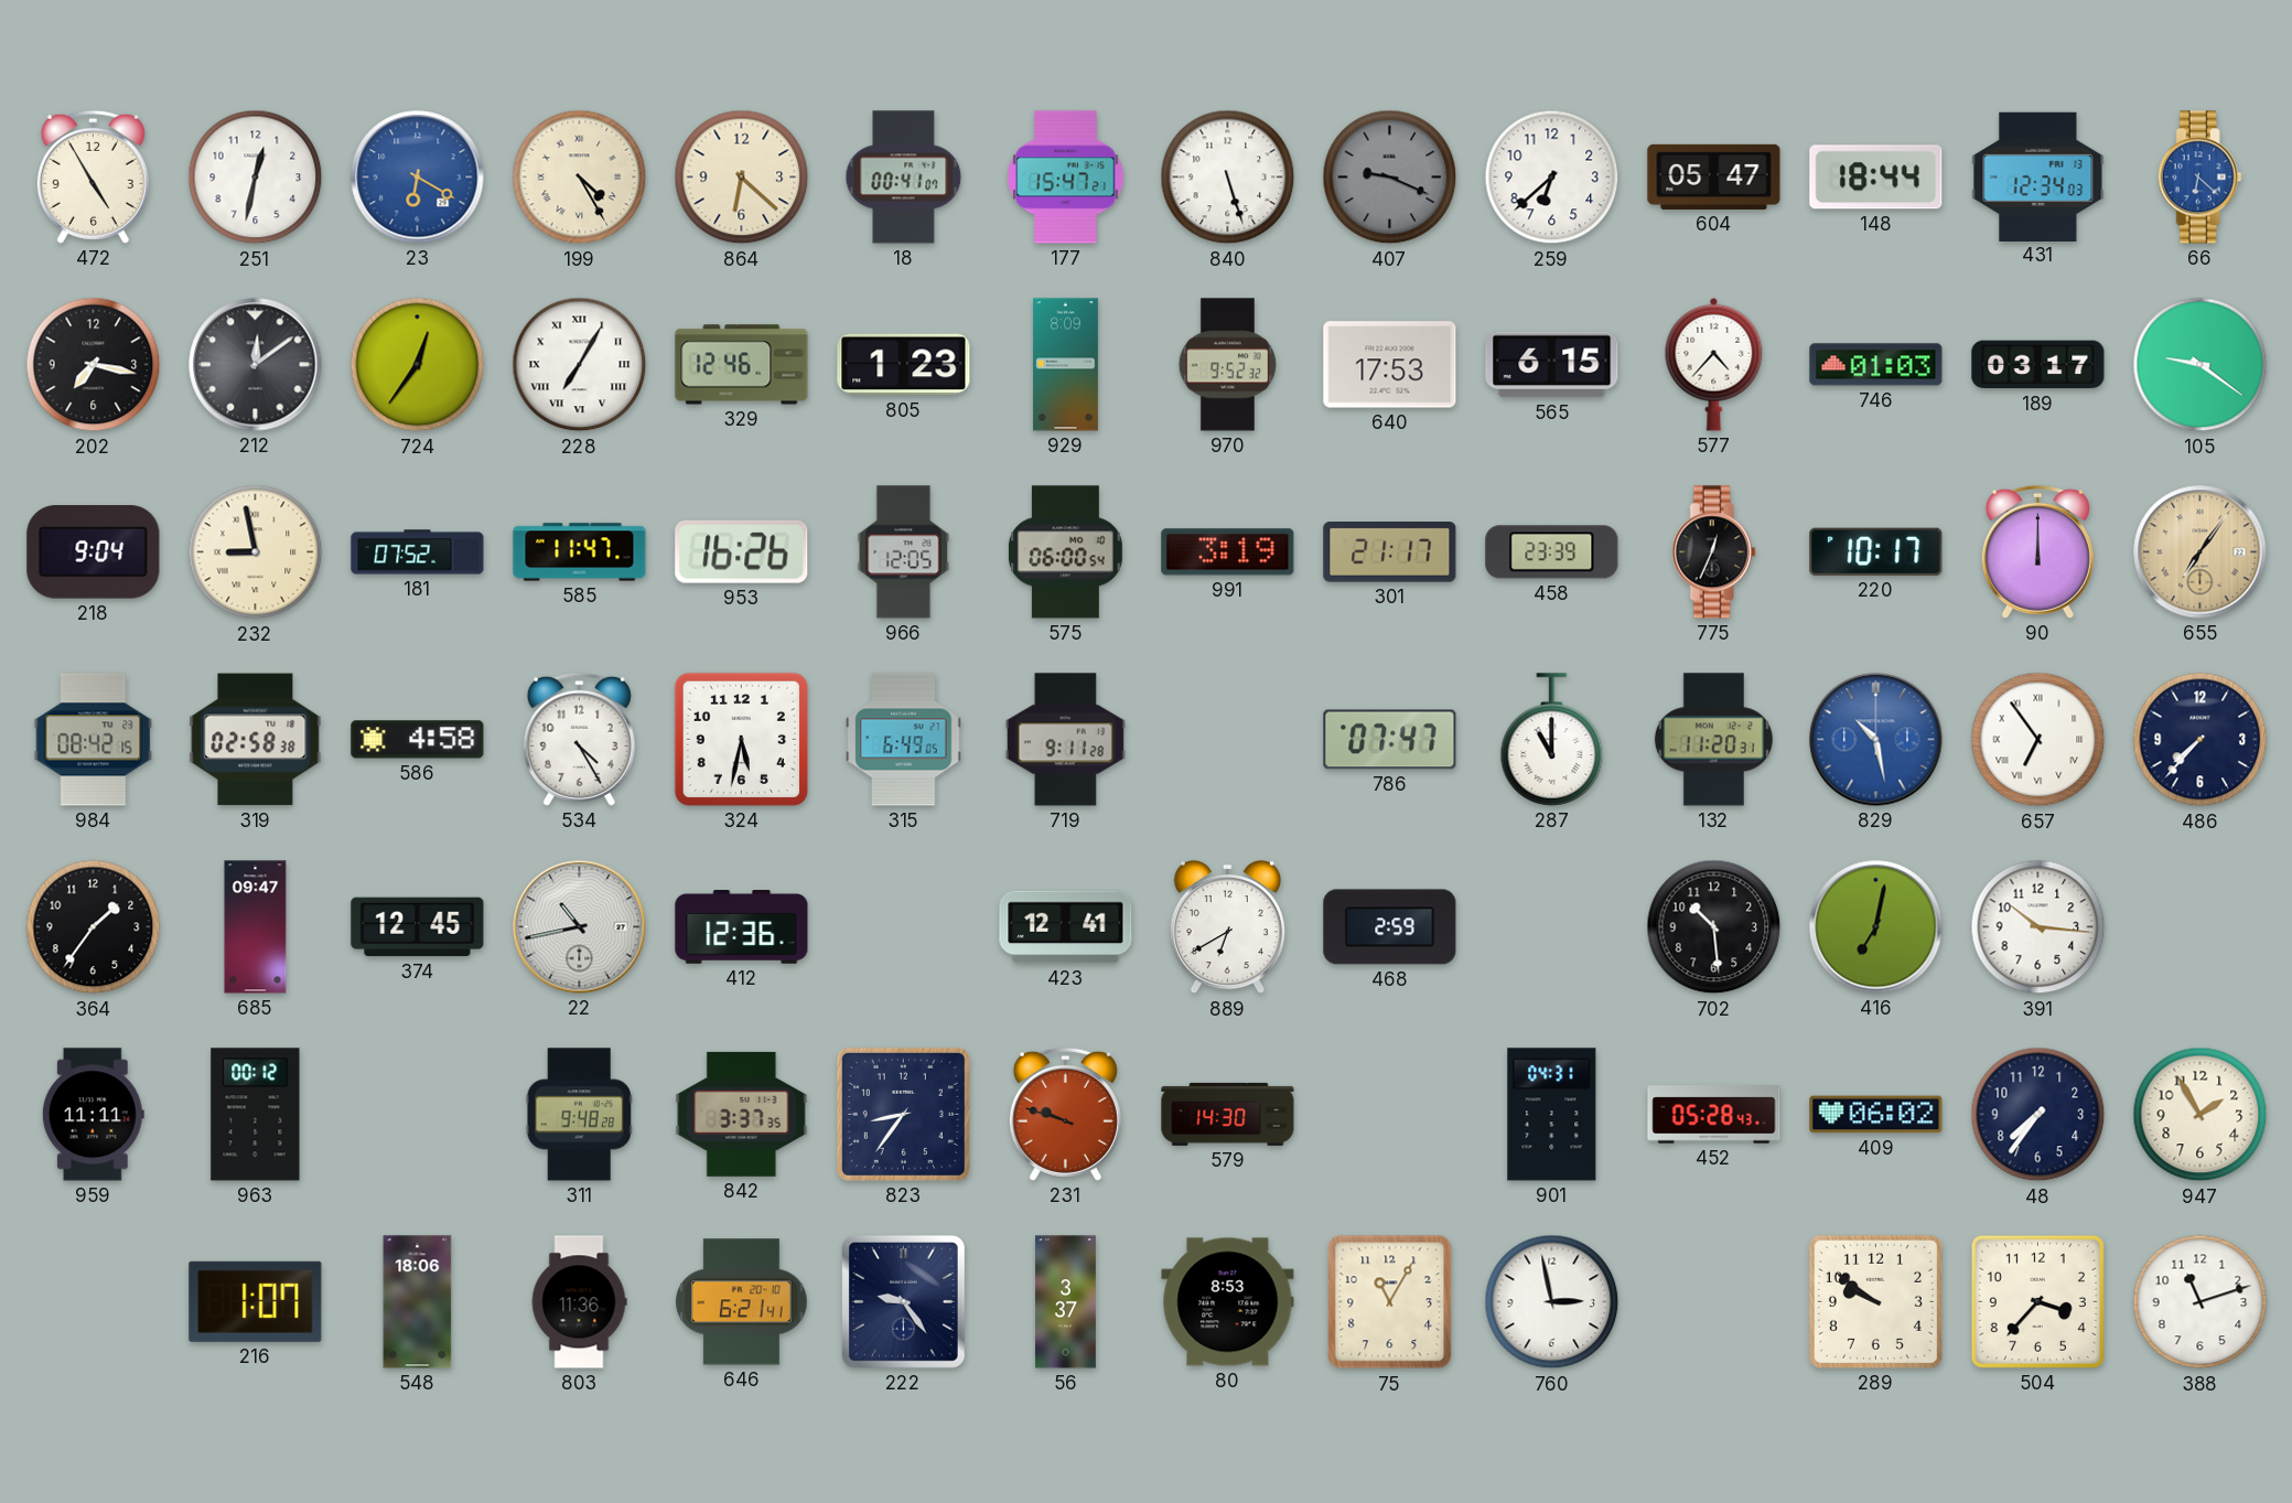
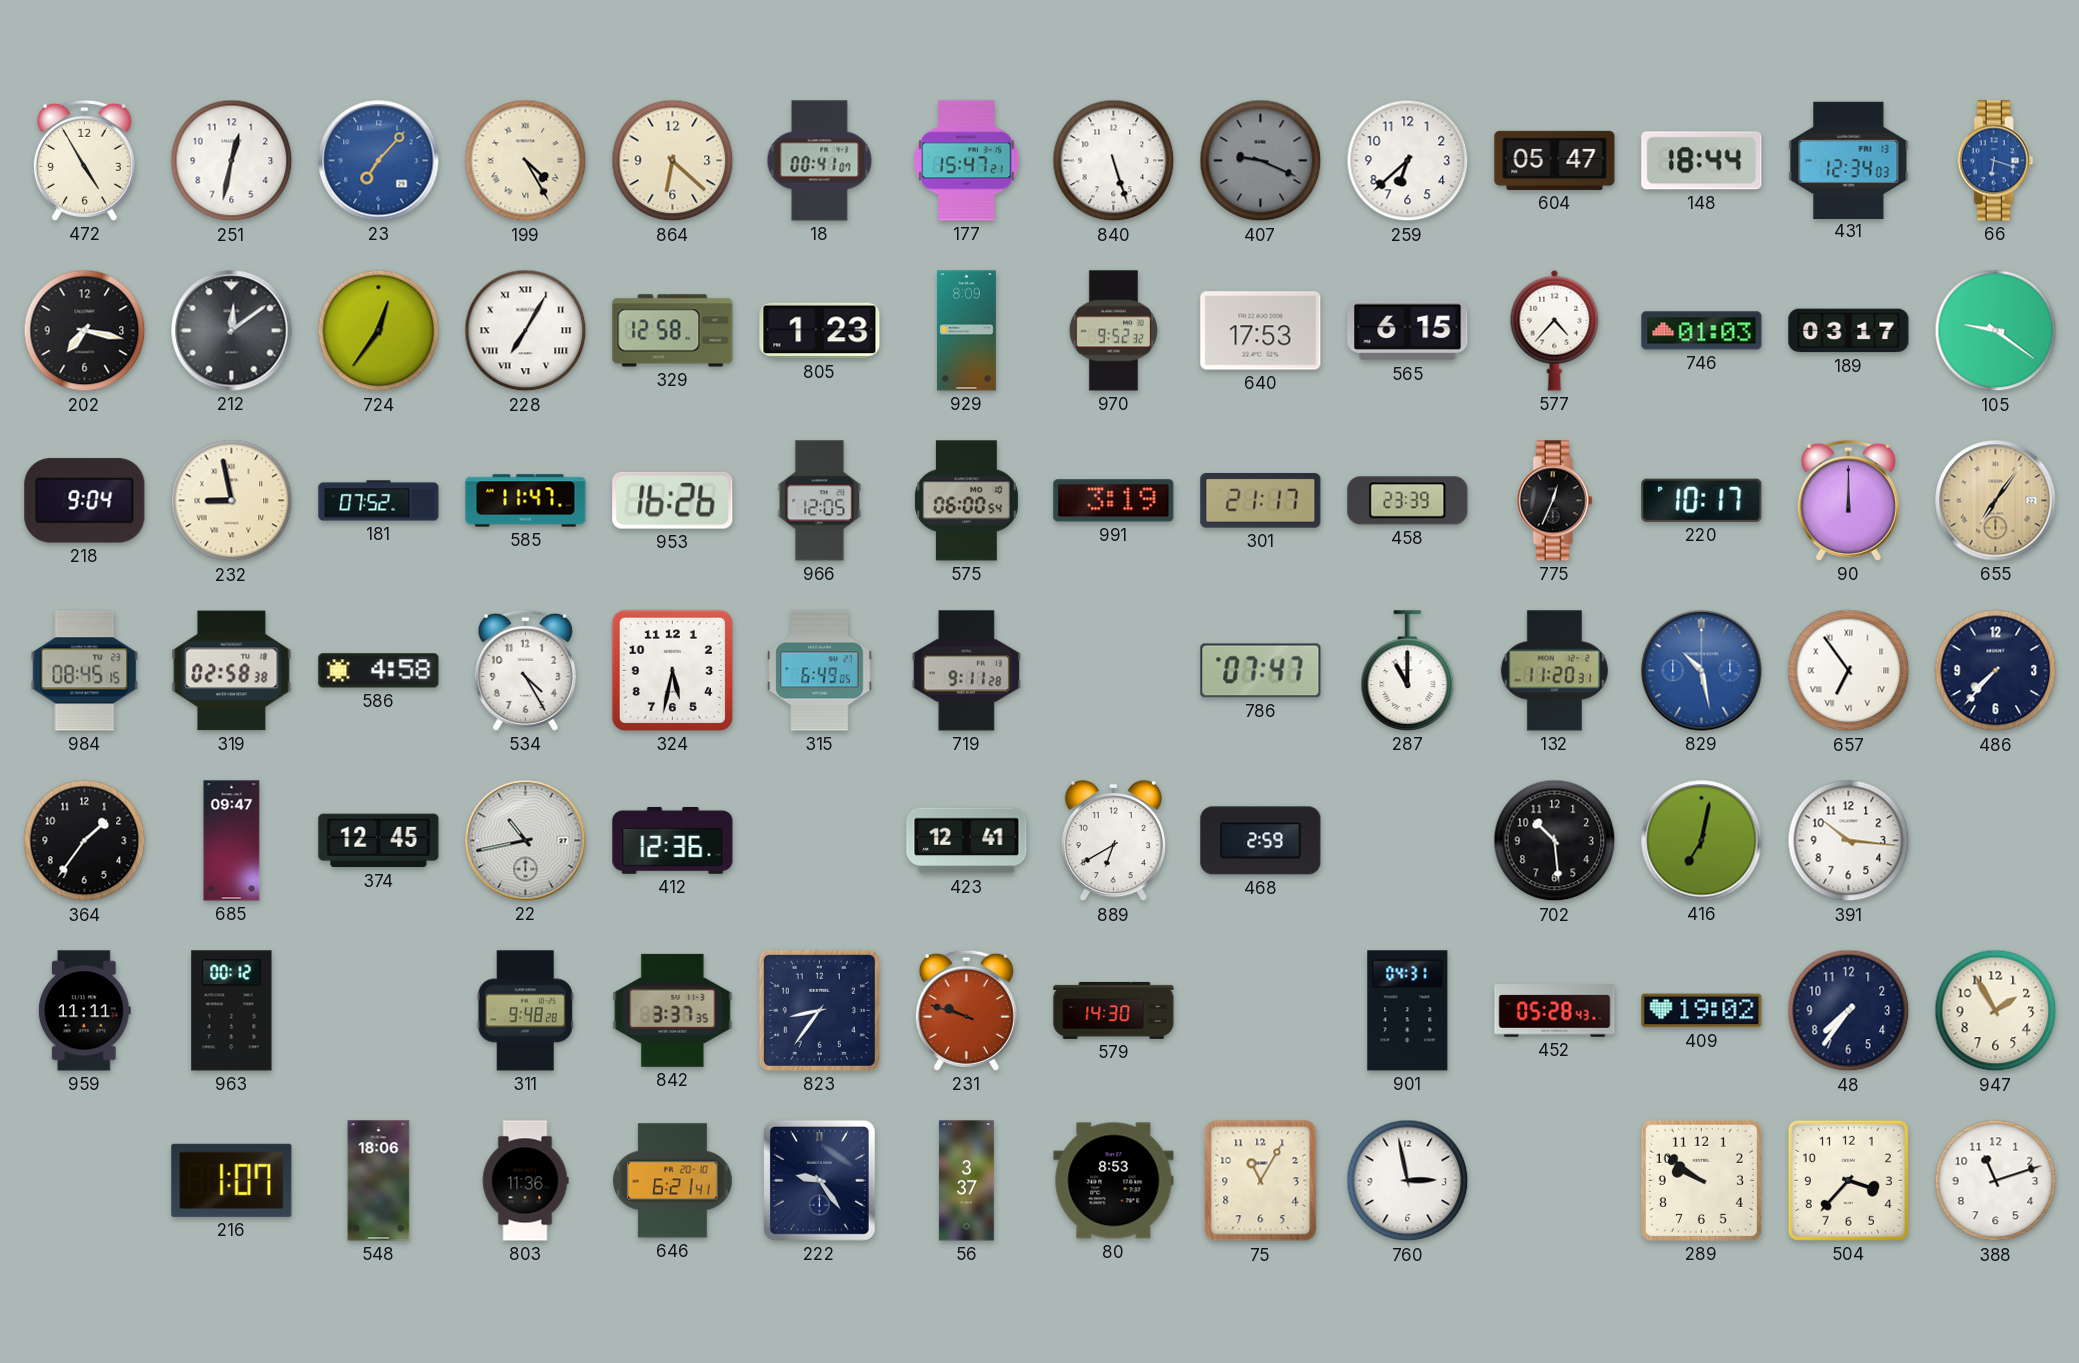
23: 6:20 -> 7:07
66: 6:22 -> 6:18
329: 12:46 -> 12:58
984: 08:42 -> 08:45
409: 06:02 -> 19:02
